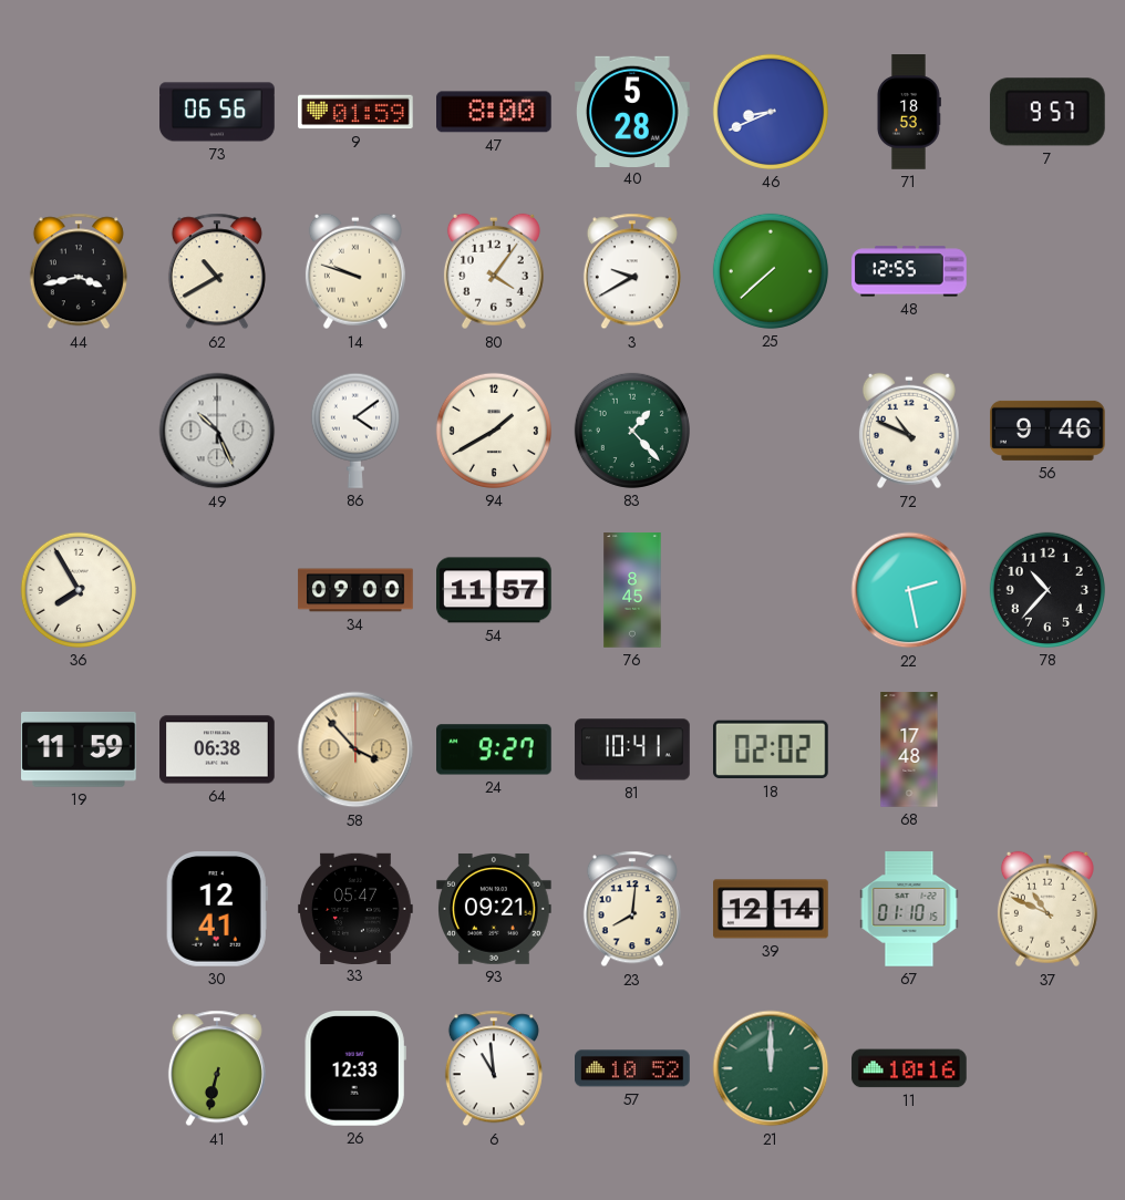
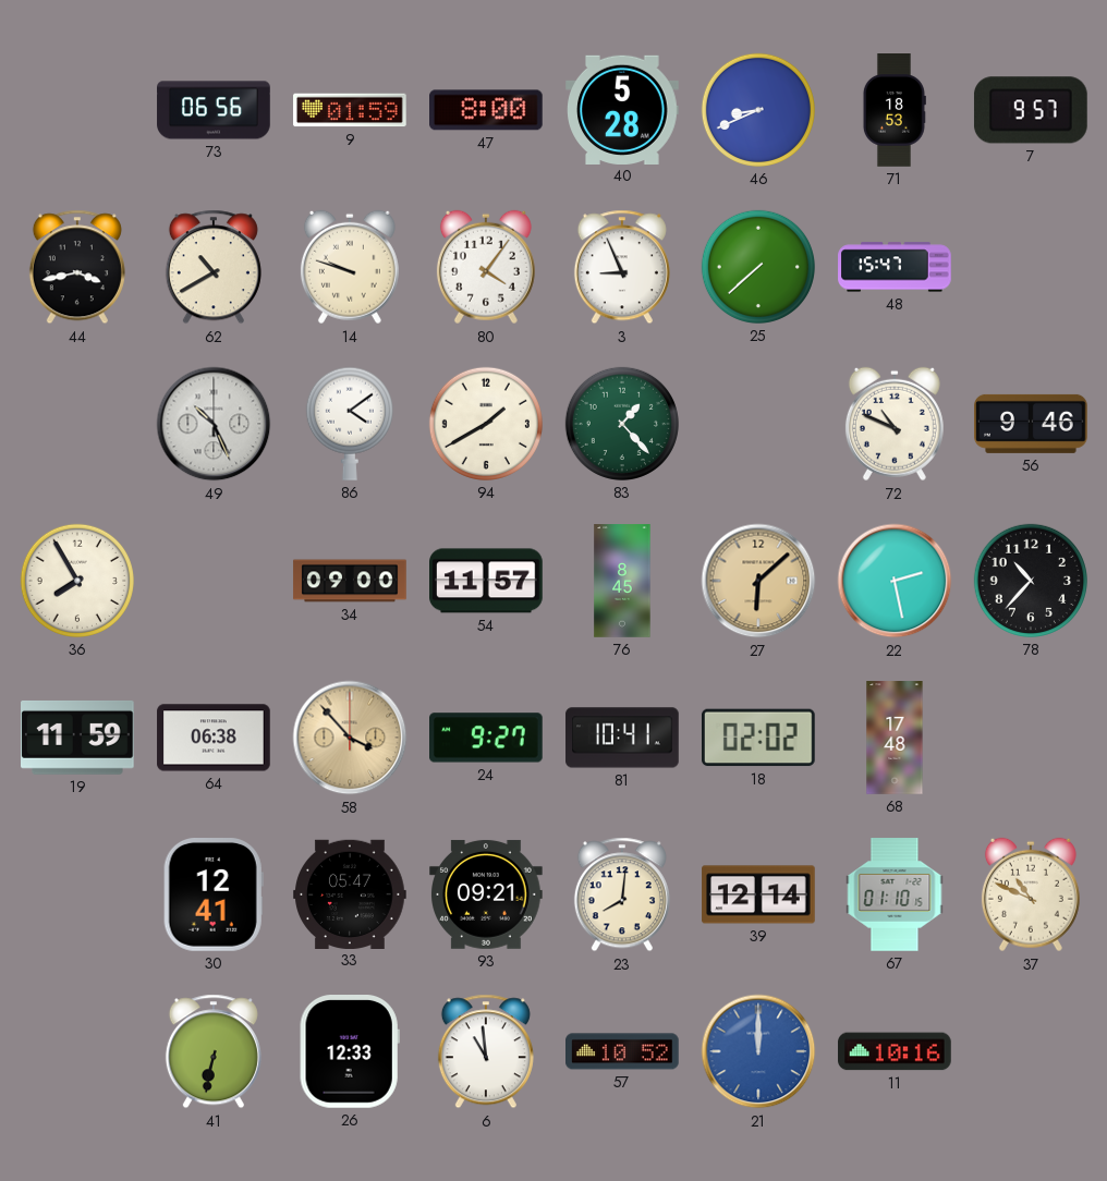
3: 9:40 -> 8:56
48: 12:55 -> 15:47
27: none -> 6:08
21 dial: green -> blue
